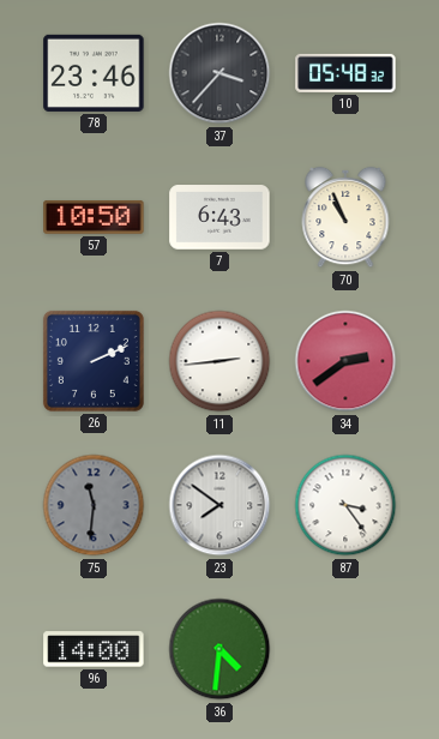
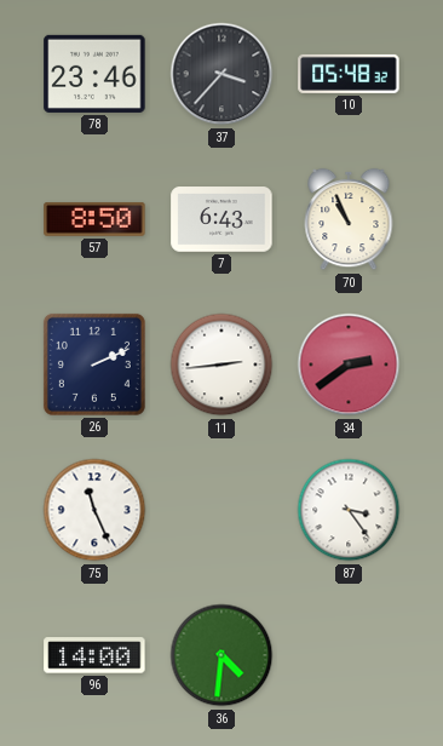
57: 10:50 -> 8:50
75: 11:31 -> 11:26
75 dial: grey -> white
23: 7:51 -> none
